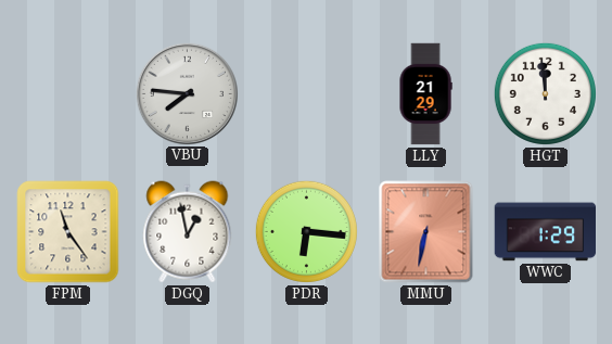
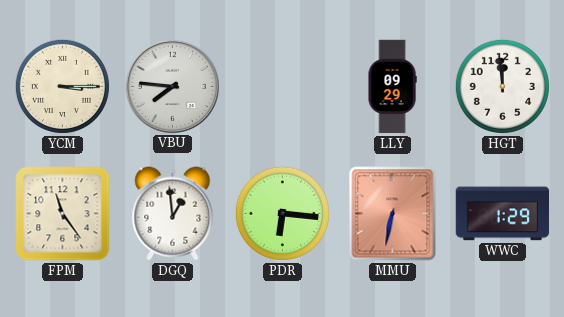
YCM: none -> 3:15
LLY: 21:29 -> 09:29
DGQ: 12:58 -> 12:59
